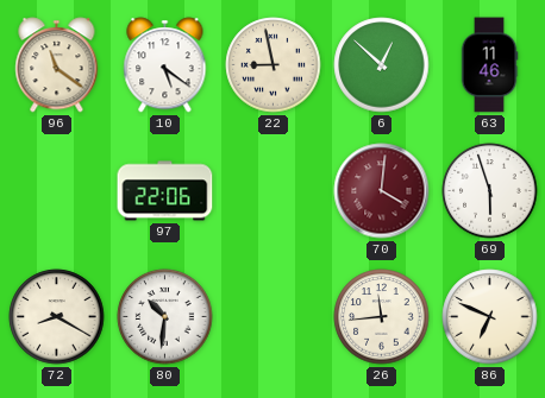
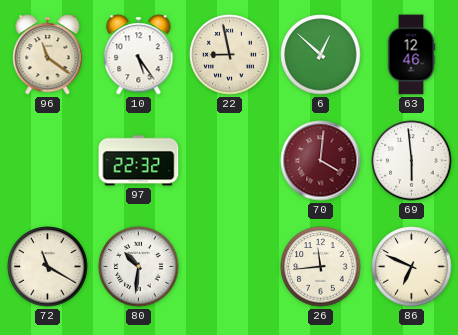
10: 5:21 -> 5:24
63: 11:46 -> 12:46
97: 22:06 -> 22:32
69: 5:57 -> 5:59
72: 8:20 -> 11:20
